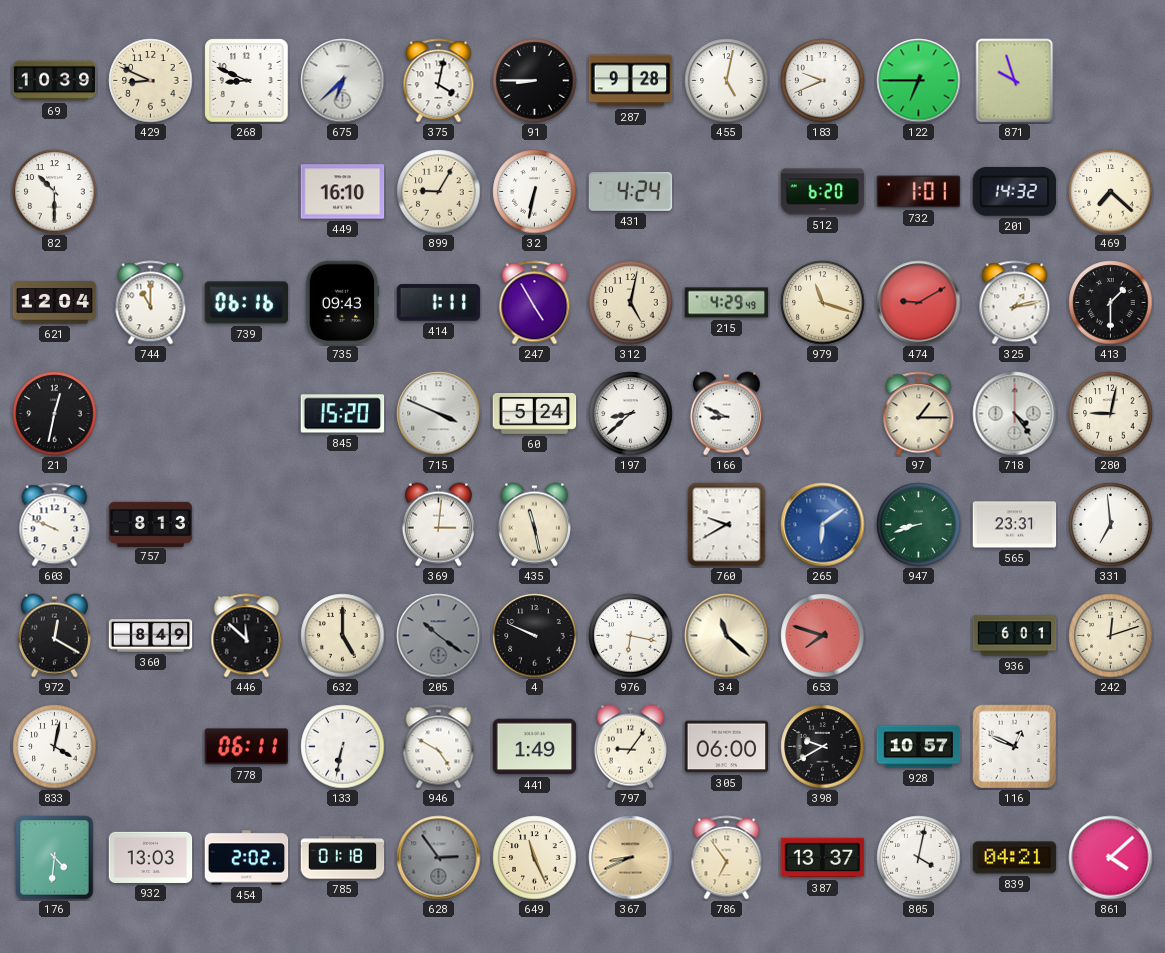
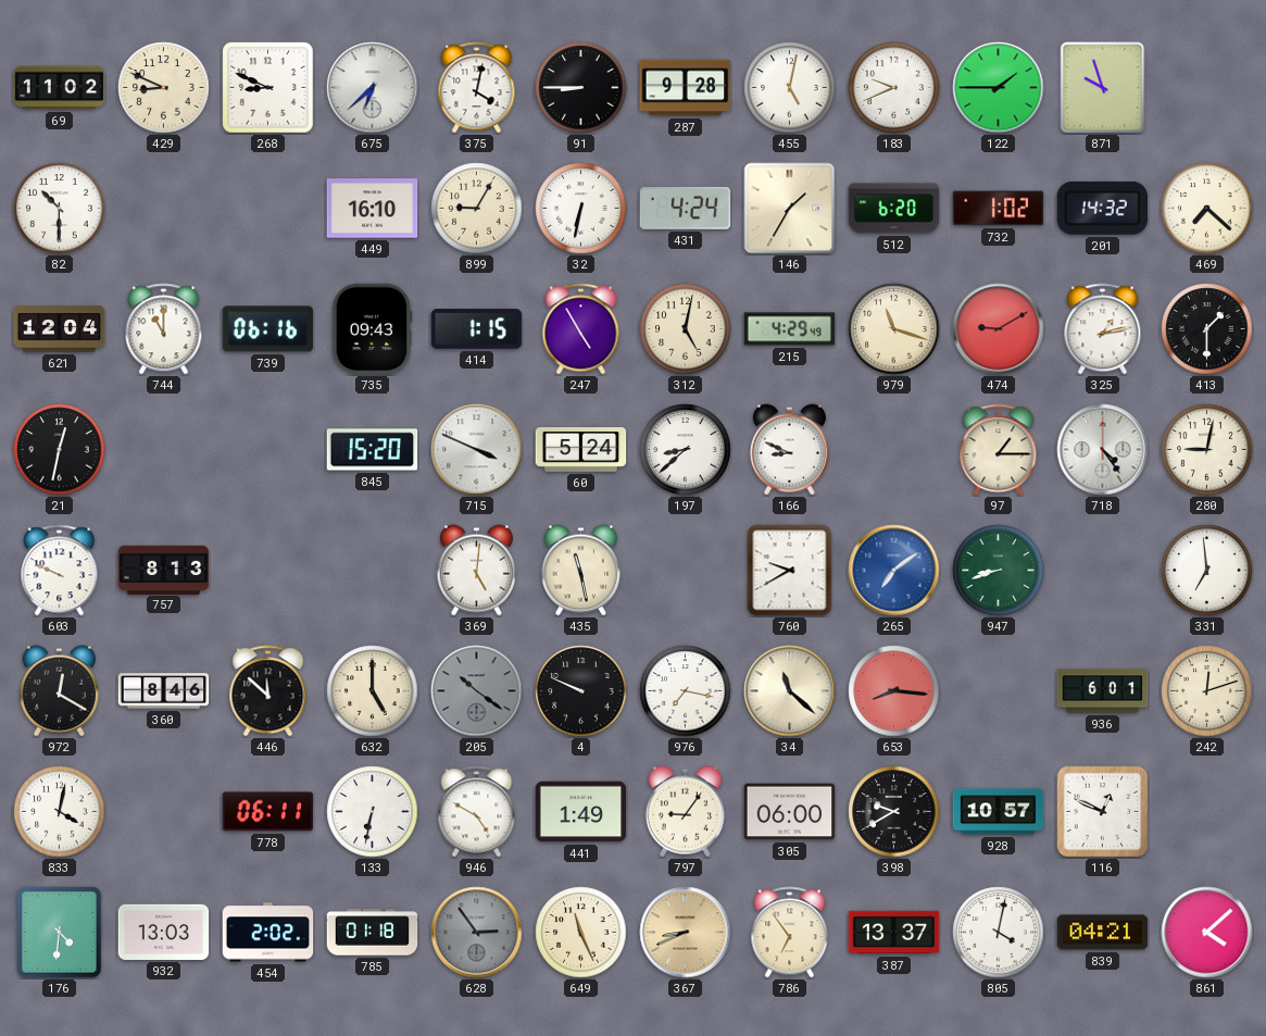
69: 10:39 -> 11:02
122: 6:45 -> 1:45
146: none -> 1:35
732: 1:01 -> 1:02
414: 1:11 -> 1:15
369: 3:01 -> 5:01
265: 6:09 -> 7:09
565: 23:31 -> none
360: 8:49 -> 8:46
976: 6:17 -> 7:17
653: 7:48 -> 8:16
